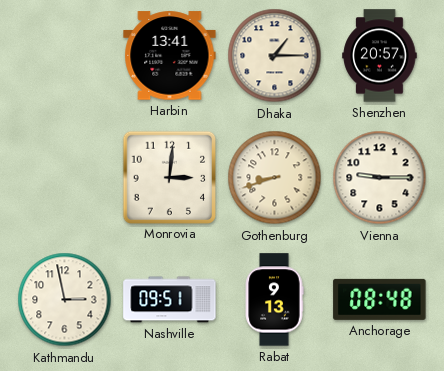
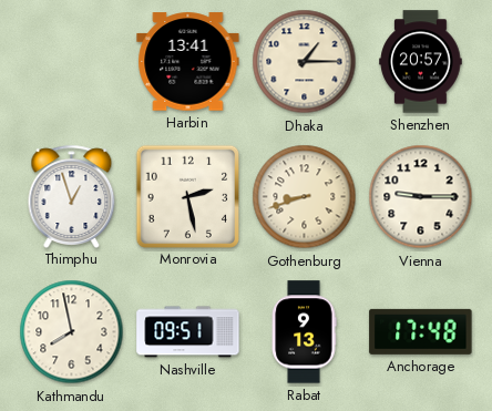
Thimphu: none -> 12:57
Monrovia: 3:01 -> 2:28
Kathmandu: 2:58 -> 7:58
Anchorage: 08:48 -> 17:48
